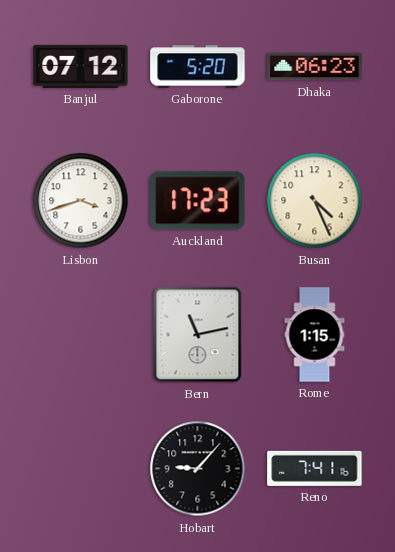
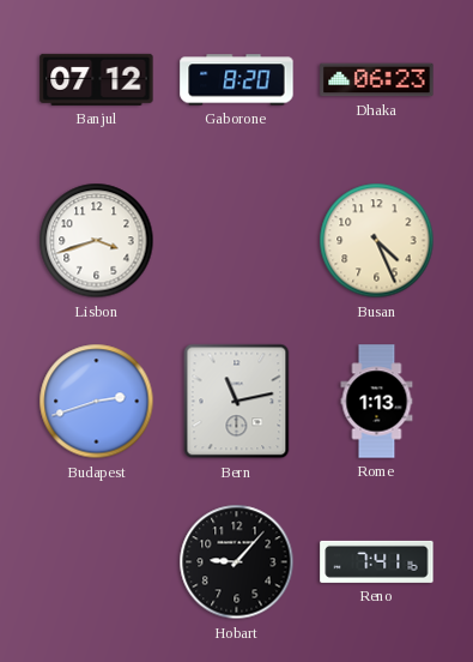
Gaborone: 5:20 -> 8:20
Auckland: 17:23 -> none
Budapest: none -> 2:42
Rome: 1:15 -> 1:13
